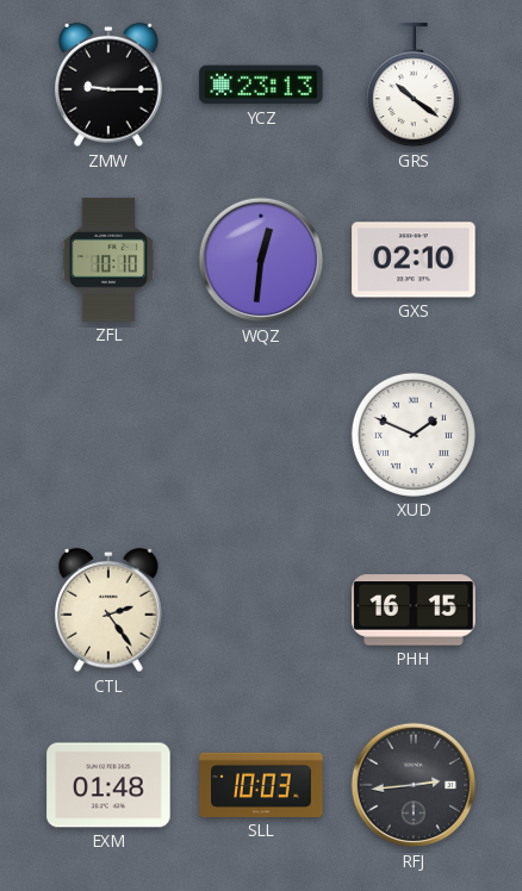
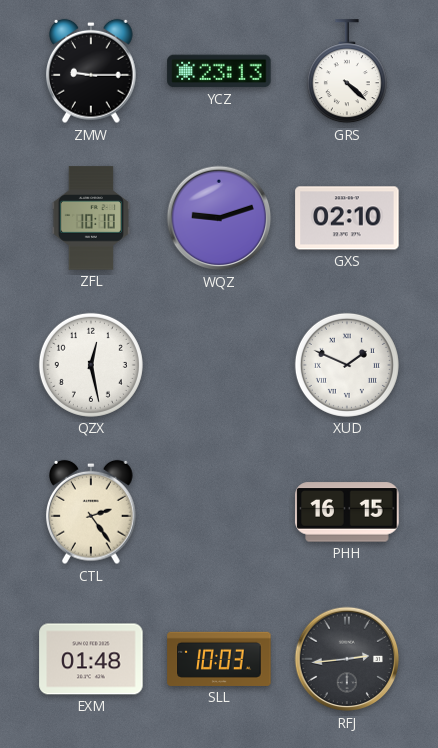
GRS: 10:21 -> 4:22
WQZ: 12:31 -> 9:12
QZX: none -> 12:28
